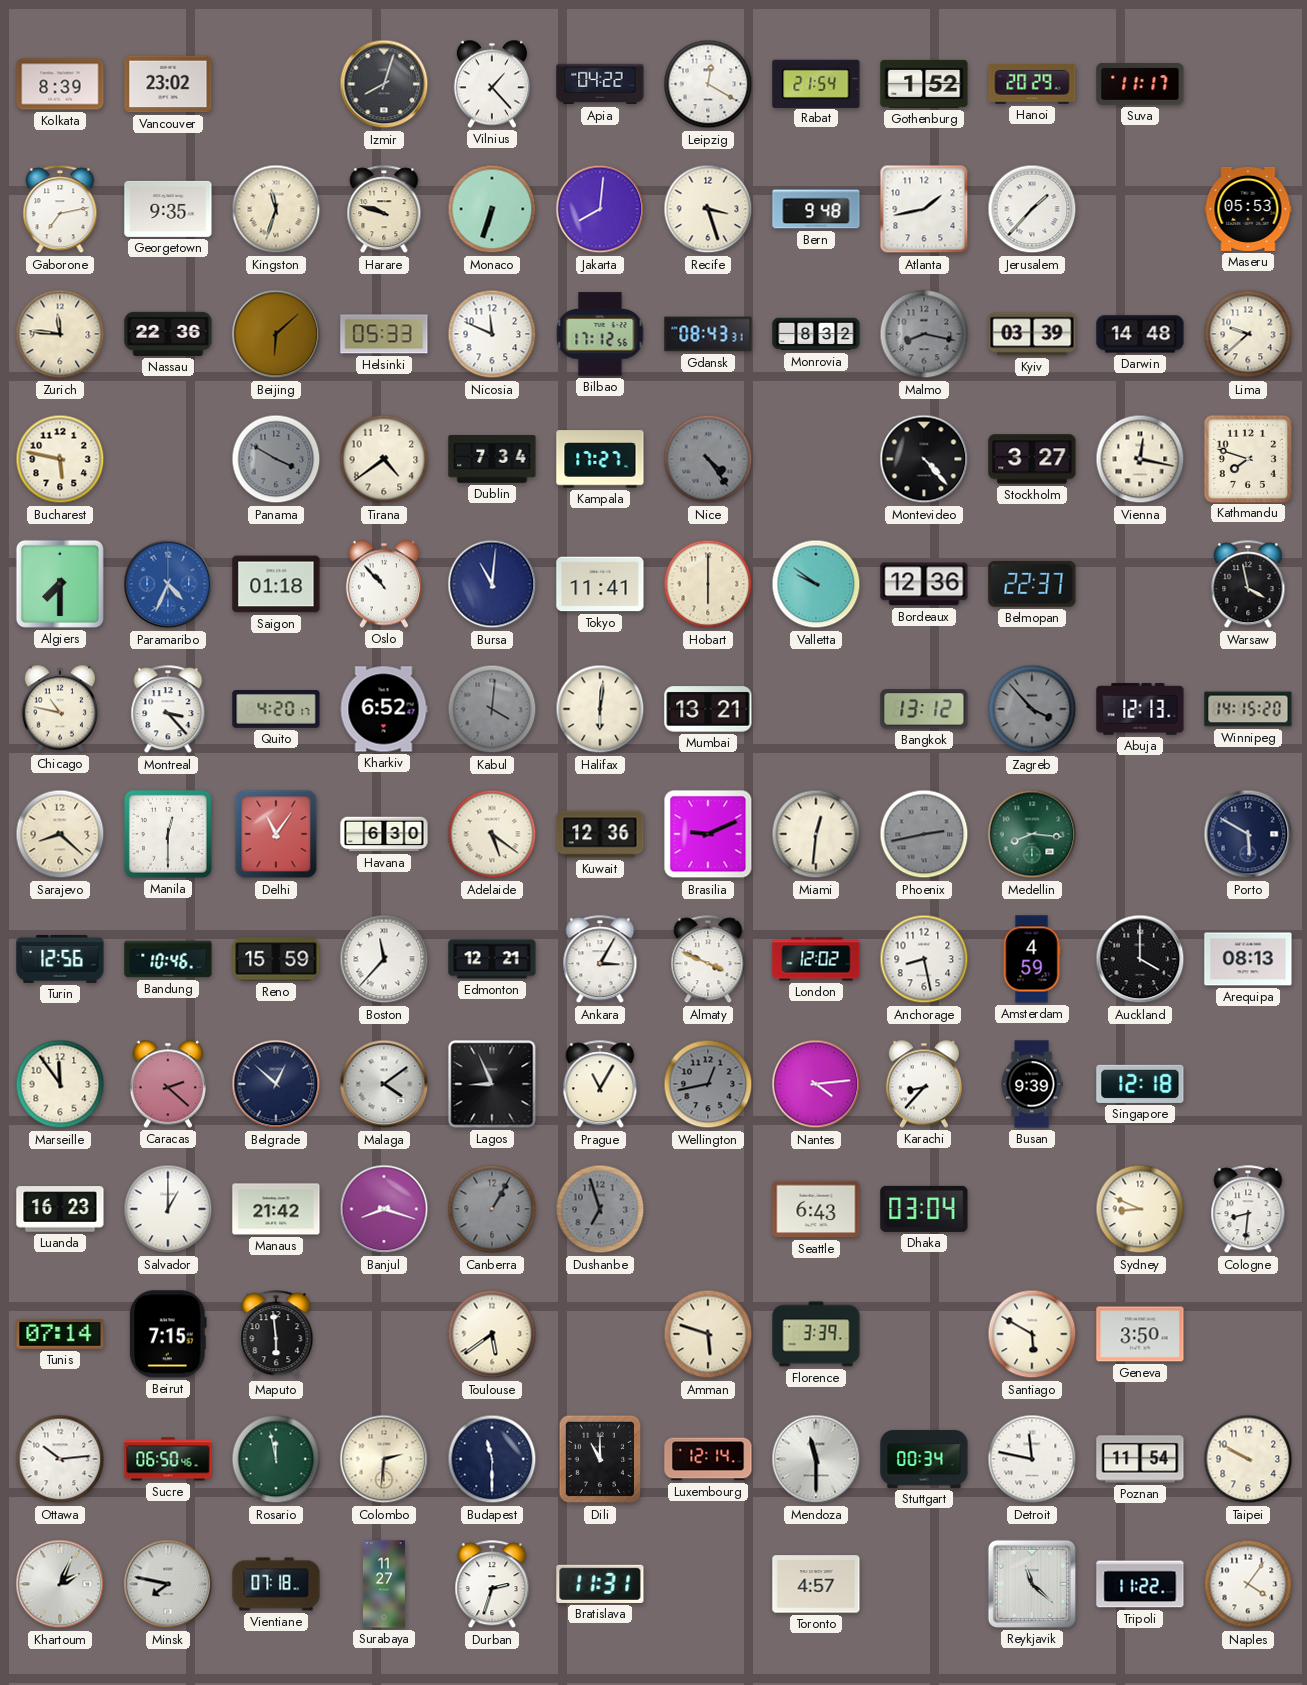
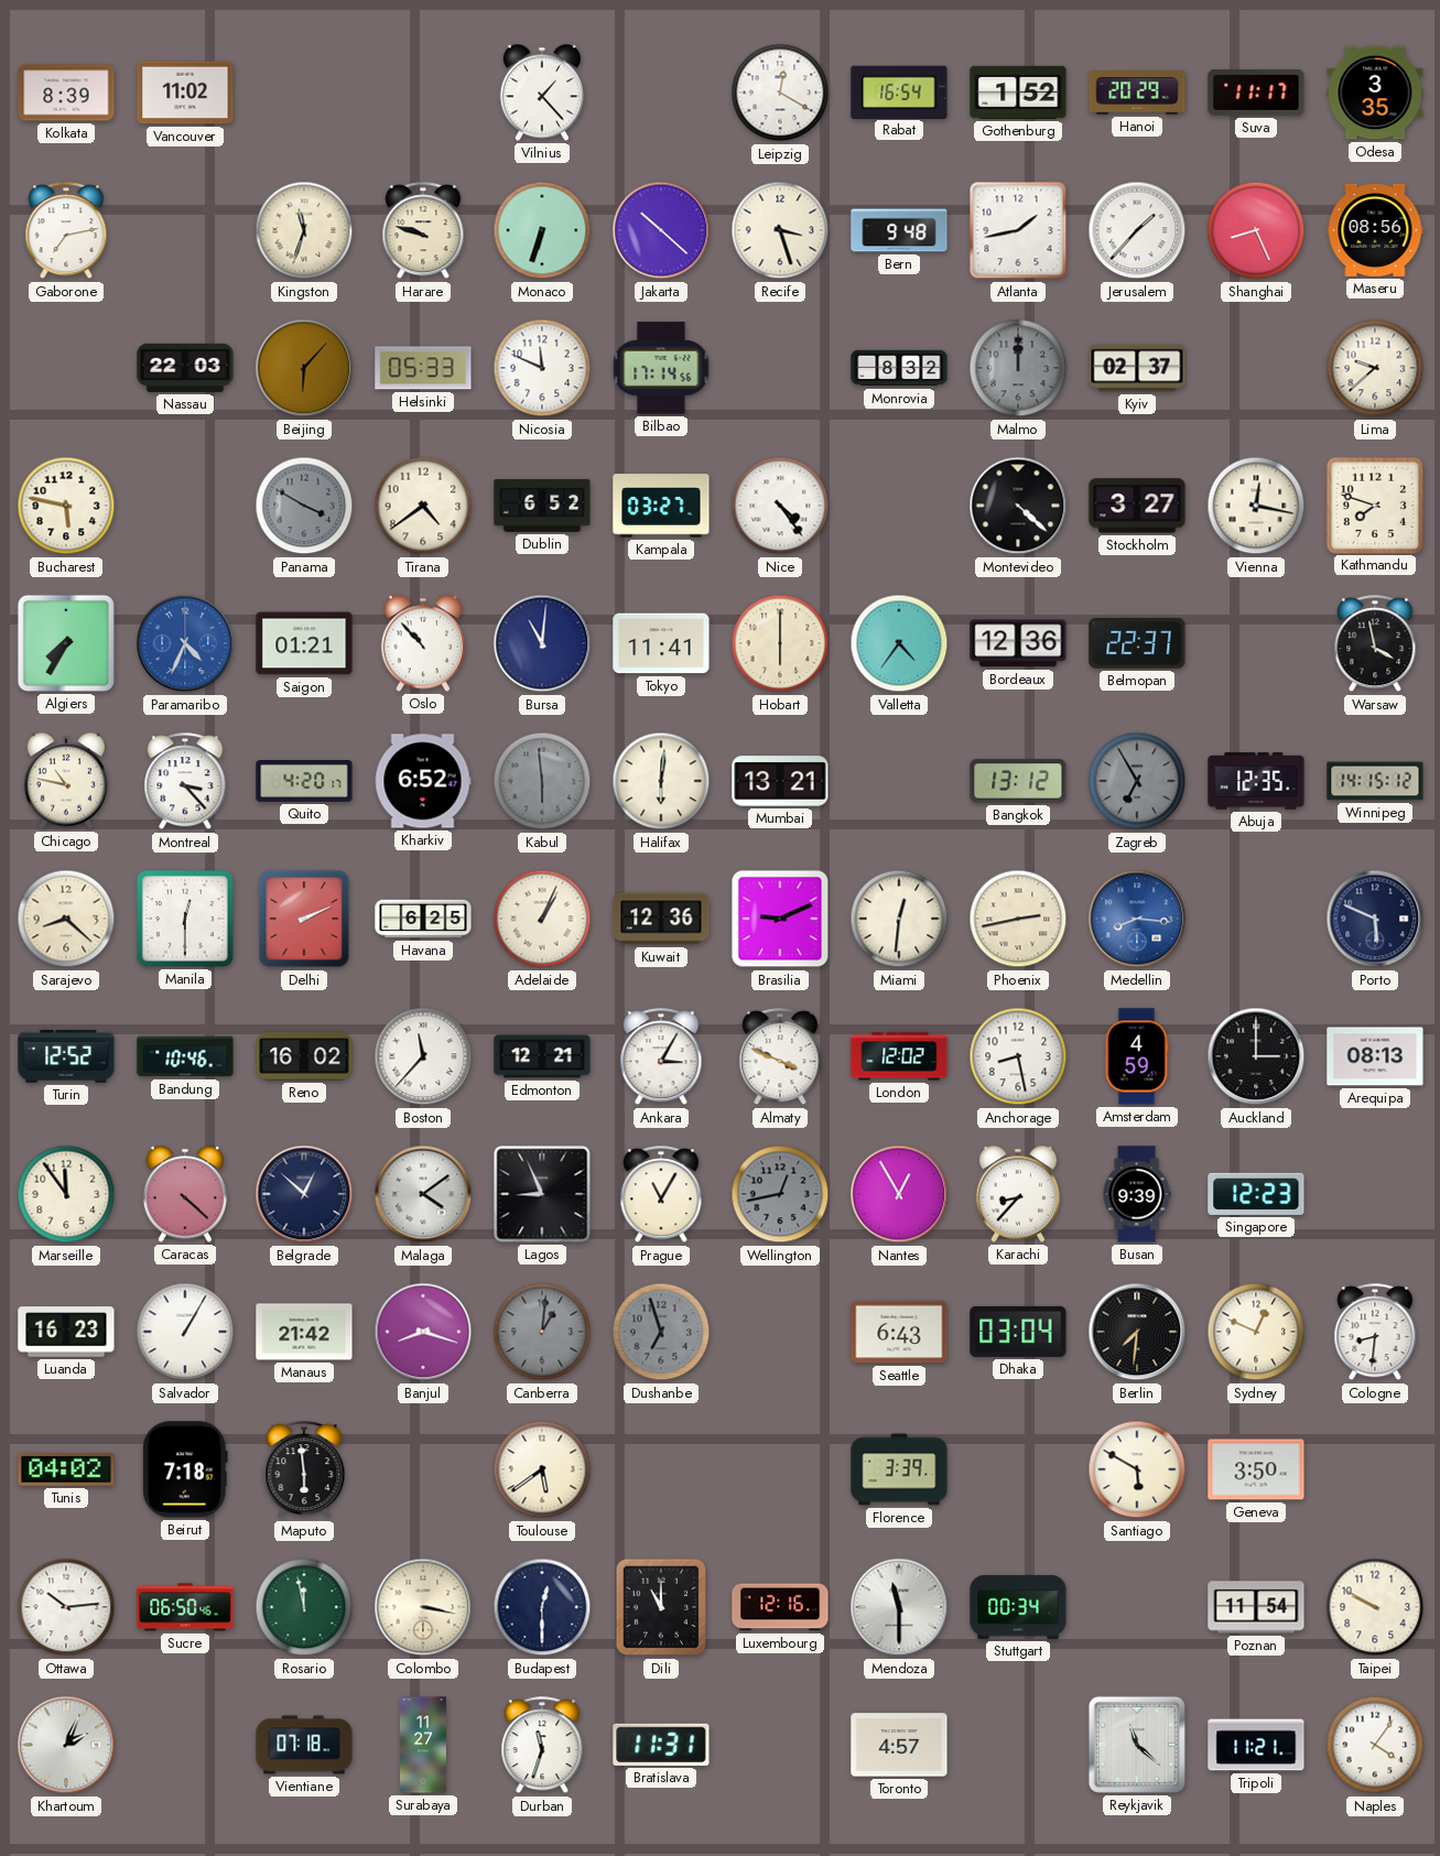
Vancouver: 23:02 -> 11:02
Izmir: 8:03 -> none
Apia: 04:22 -> none
Rabat: 21:54 -> 16:54
Odesa: none -> 3:35
Georgetown: 9:35 -> none
Jakarta: 8:01 -> 10:22
Shanghai: none -> 8:26
Maseru: 05:53 -> 08:56
Zurich: 11:46 -> none
Nassau: 22:36 -> 22:03
Beijing: 6:08 -> 6:07
Bilbao: 17:12 -> 17:14
Gdansk: 08:43 -> none
Malmo: 8:17 -> 12:00
Kyiv: 03:39 -> 02:37
Darwin: 14:48 -> none
Dublin: 7:34 -> 6:52
Kampala: 17:27 -> 03:27
Nice dial: grey -> white
Montevideo: 4:23 -> 4:22
Algiers: 7:30 -> 7:35
Saigon: 01:18 -> 01:21
Valletta: 9:51 -> 4:36
Kabul: 4:01 -> 5:59
Zagreb: 3:53 -> 6:55
Abuja: 12:13 -> 12:35
Winnipeg: 14:15:20 -> 14:15:12
Delhi: 11:06 -> 2:11
Havana: 6:30 -> 6:25
Adelaide: 5:21 -> 1:04
Phoenix dial: grey -> cream
Medellin dial: green -> blue
Porto: 5:50 -> 5:49
Turin: 12:56 -> 12:52
Reno: 15:59 -> 16:02
Auckland: 4:00 -> 3:00
Caracas: 2:22 -> 4:22
Nantes: 4:14 -> 12:55
Singapore: 12:18 -> 12:23
Salvador: 1:00 -> 1:05
Canberra: 1:05 -> 1:01
Berlin: none -> 7:31
Sydney: 8:49 -> 12:49
Tunis: 07:14 -> 04:02
Beirut: 7:15 -> 7:18
Amman: 5:48 -> none
Colombo: 2:31 -> 3:17
Budapest: 11:30 -> 12:30
Luxembourg: 12:14 -> 12:16
Detroit: 11:47 -> none
Minsk: 7:47 -> none
Durban: 2:33 -> 11:33
Tripoli: 11:22 -> 11:21
